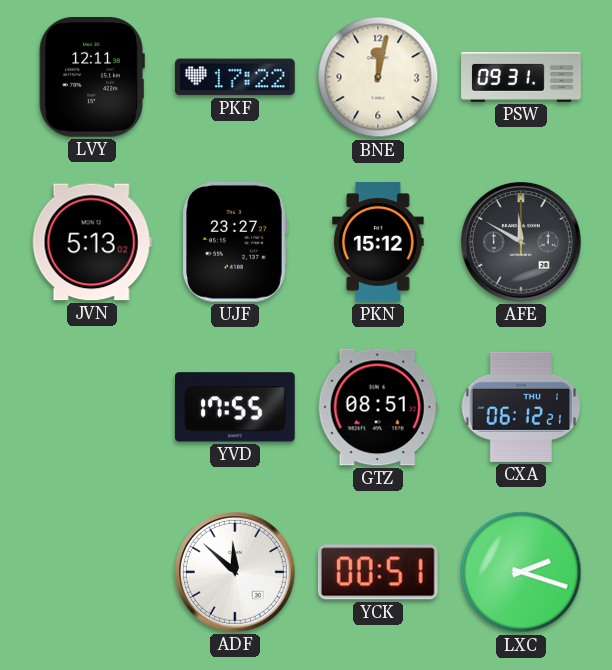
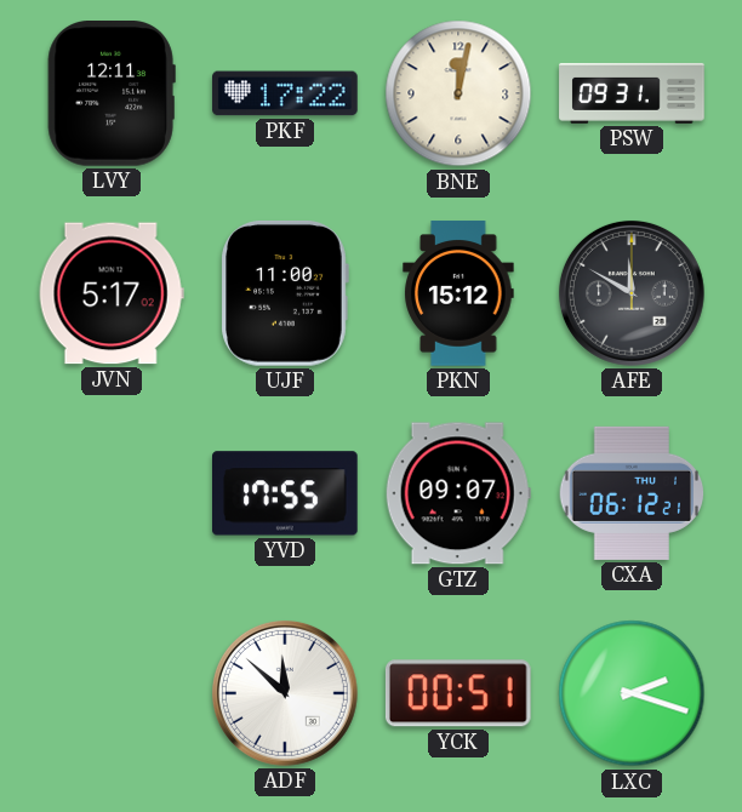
JVN: 5:13 -> 5:17
UJF: 23:27 -> 11:00
GTZ: 08:51 -> 09:07
